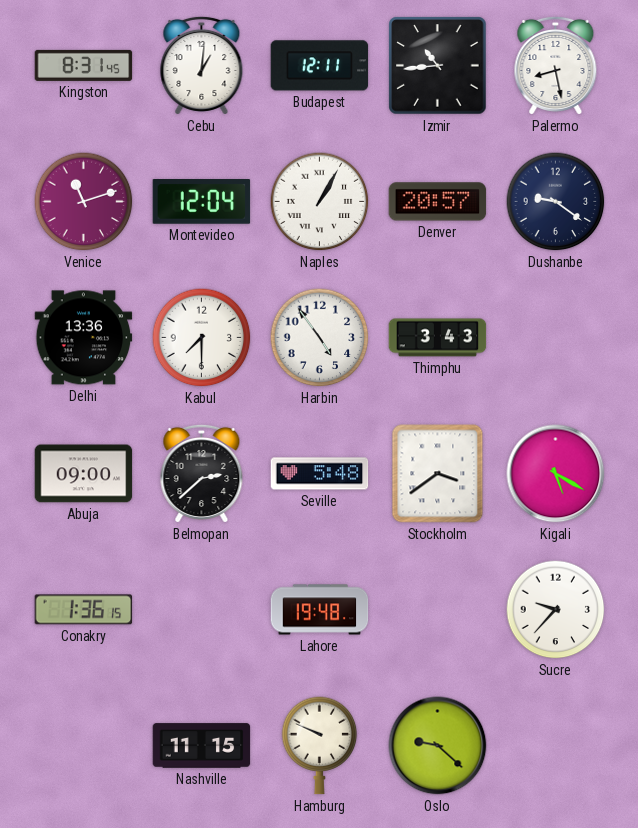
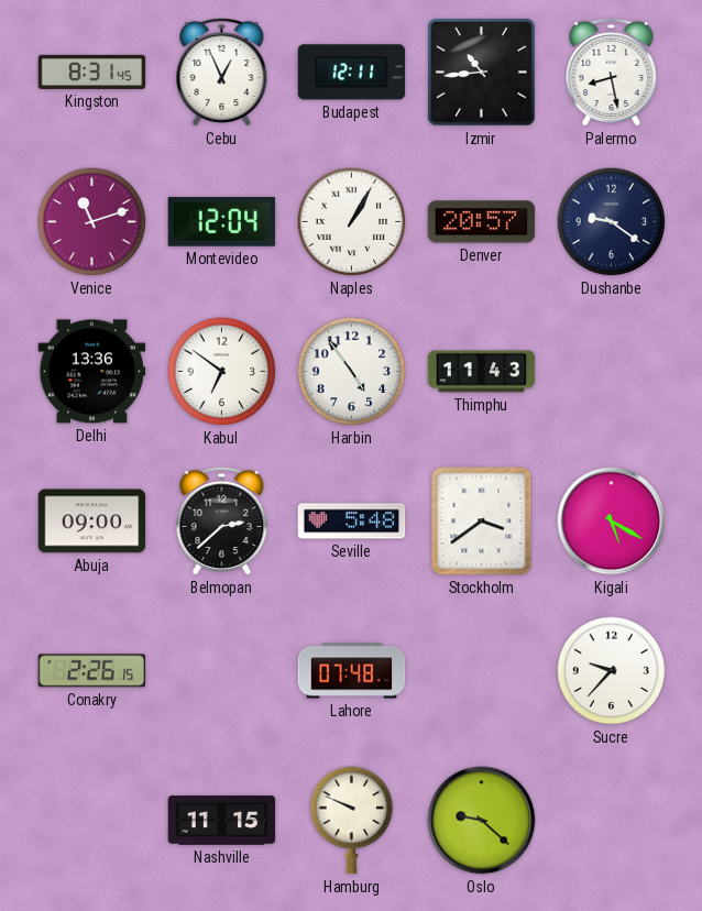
Cebu: 1:01 -> 12:56
Kabul: 7:30 -> 6:51
Thimphu: 3:43 -> 11:43
Conakry: 1:36 -> 2:26
Lahore: 19:48 -> 07:48
